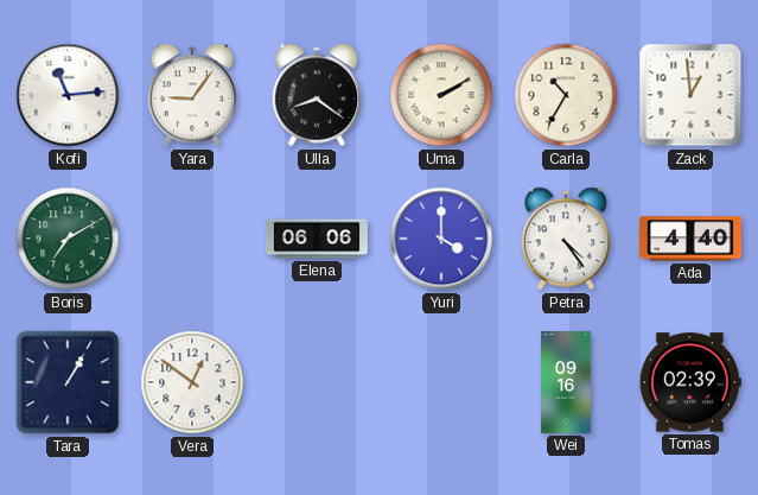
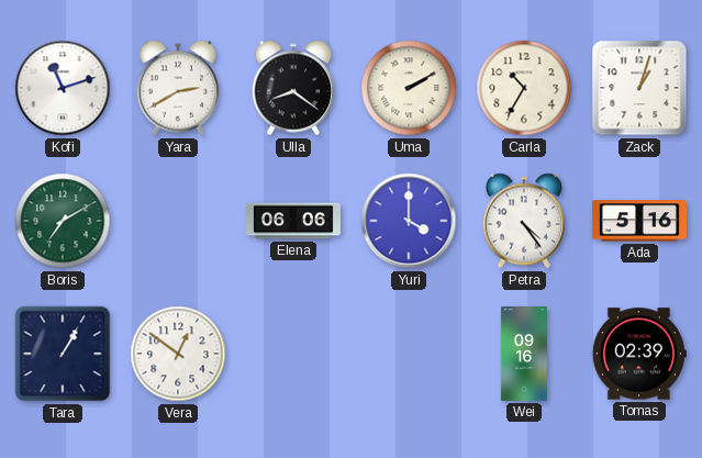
Kofi: 11:14 -> 11:12
Yara: 9:06 -> 2:40
Zack: 12:59 -> 1:03
Ada: 4:40 -> 5:16
